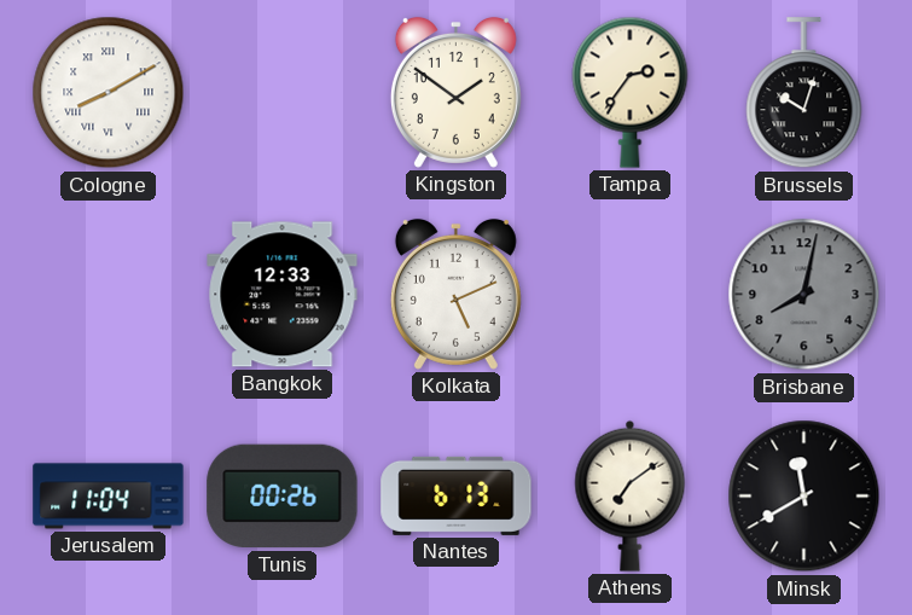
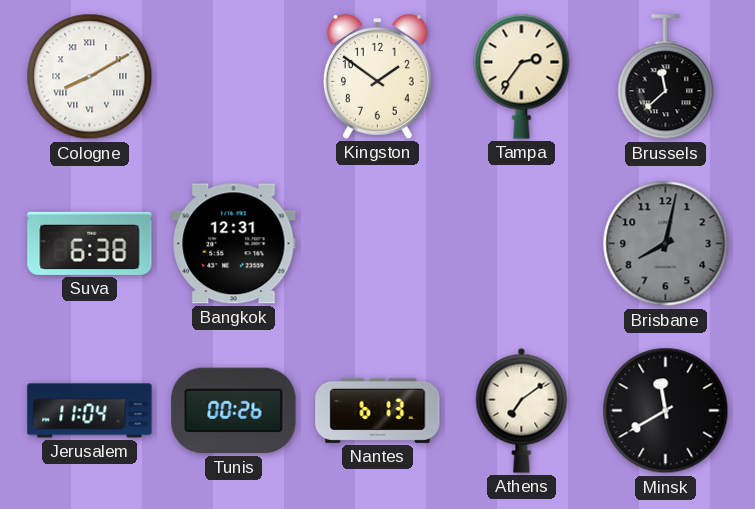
Brussels: 10:03 -> 11:38
Suva: none -> 6:38
Bangkok: 12:33 -> 12:31
Kolkata: 5:11 -> none
